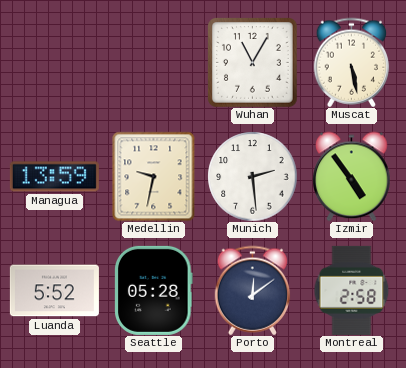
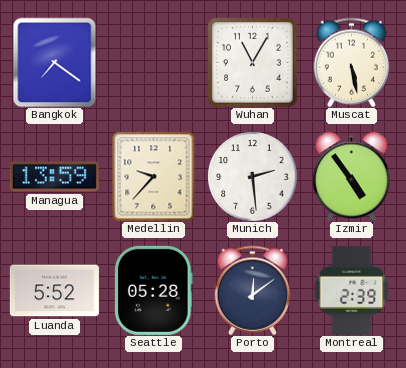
Bangkok: none -> 7:21
Medellin: 9:32 -> 9:37
Montreal: 2:58 -> 2:39
